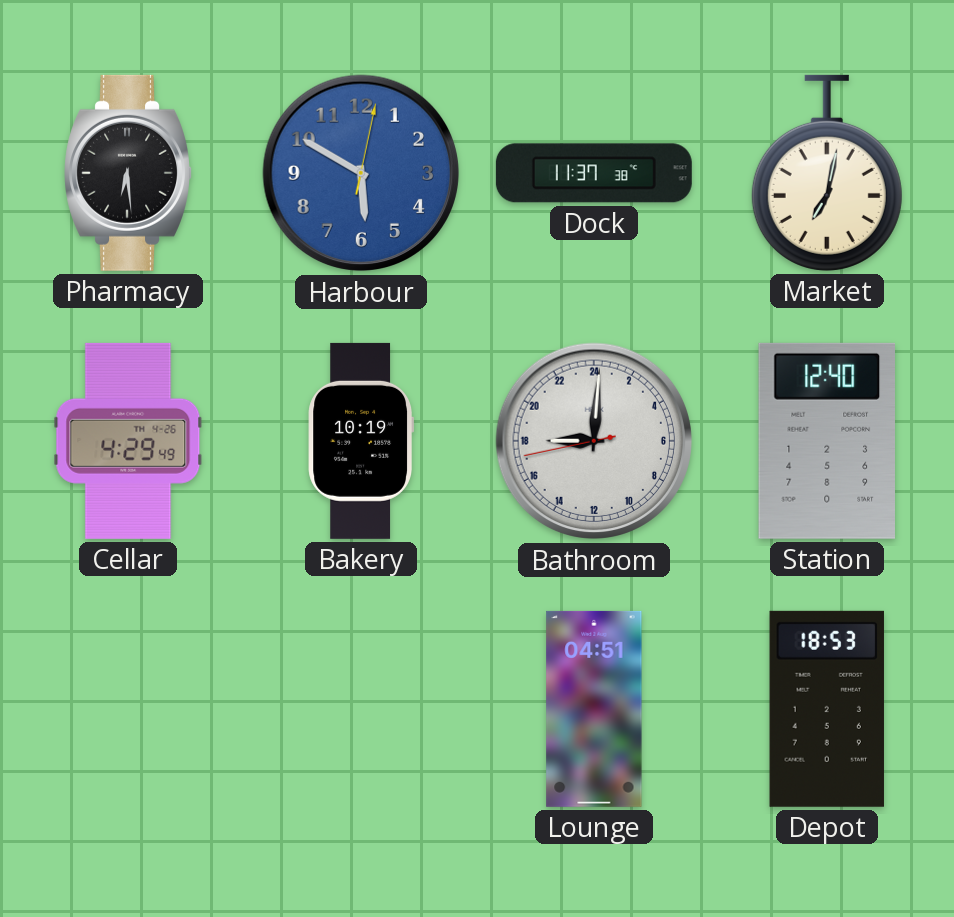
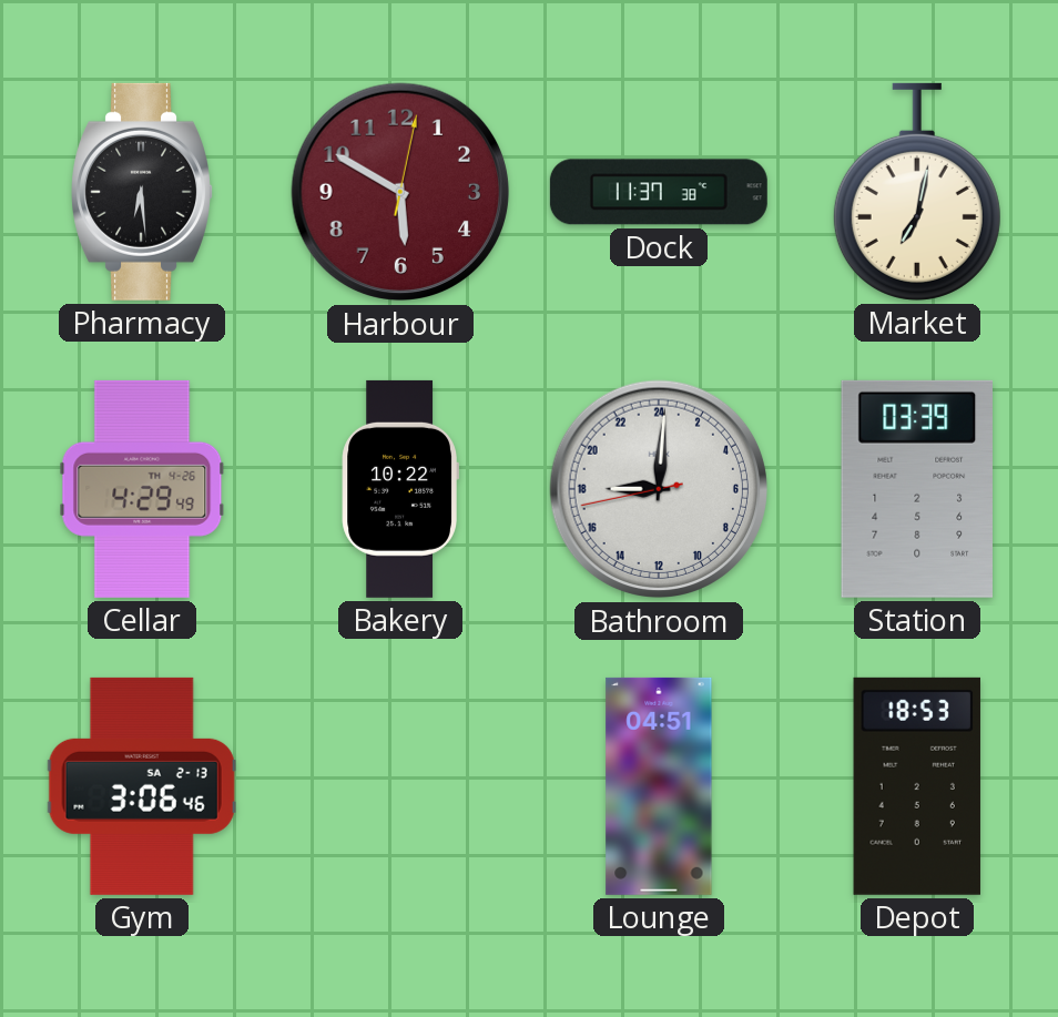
Harbour dial: blue -> burgundy
Bakery: 10:19 -> 10:22
Station: 12:40 -> 03:39
Gym: none -> 3:06
